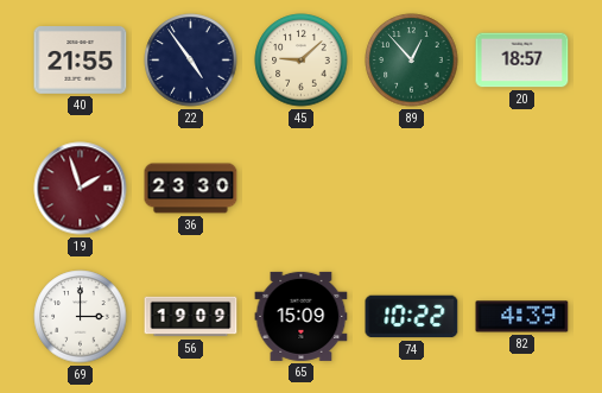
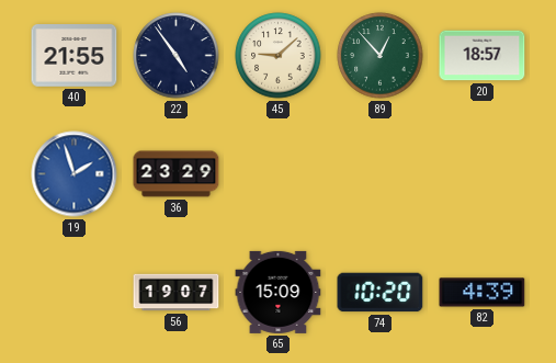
19 dial: burgundy -> blue
36: 23:30 -> 23:29
69: 3:00 -> none
56: 19:09 -> 19:07
74: 10:22 -> 10:20
